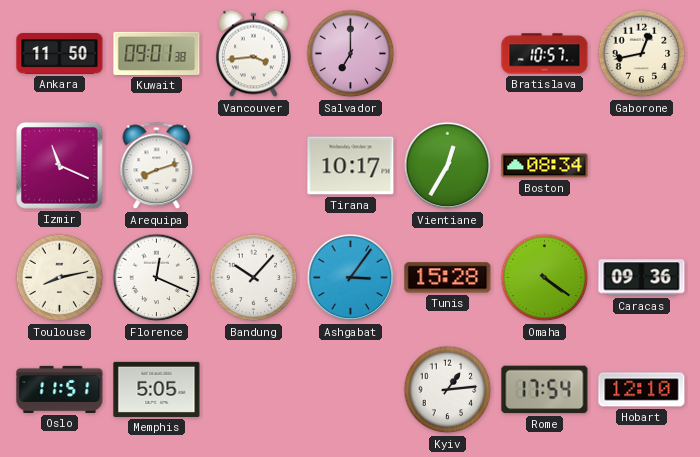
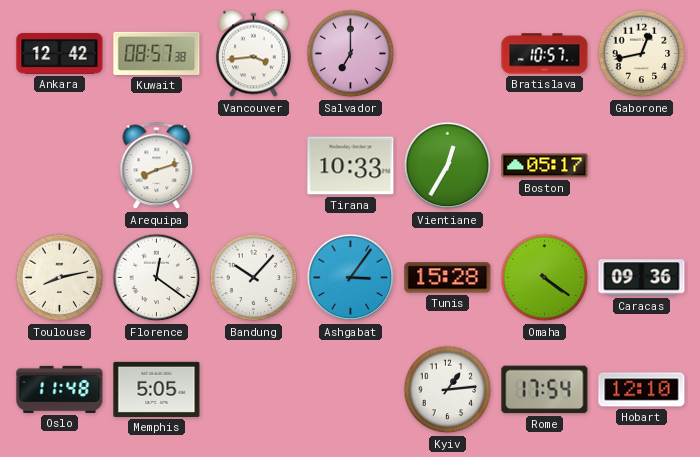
Ankara: 11:50 -> 12:42
Kuwait: 09:01 -> 08:57
Izmir: 11:19 -> none
Tirana: 10:17 -> 10:33
Boston: 08:34 -> 05:17
Florence: 12:19 -> 12:21
Oslo: 11:51 -> 11:48
